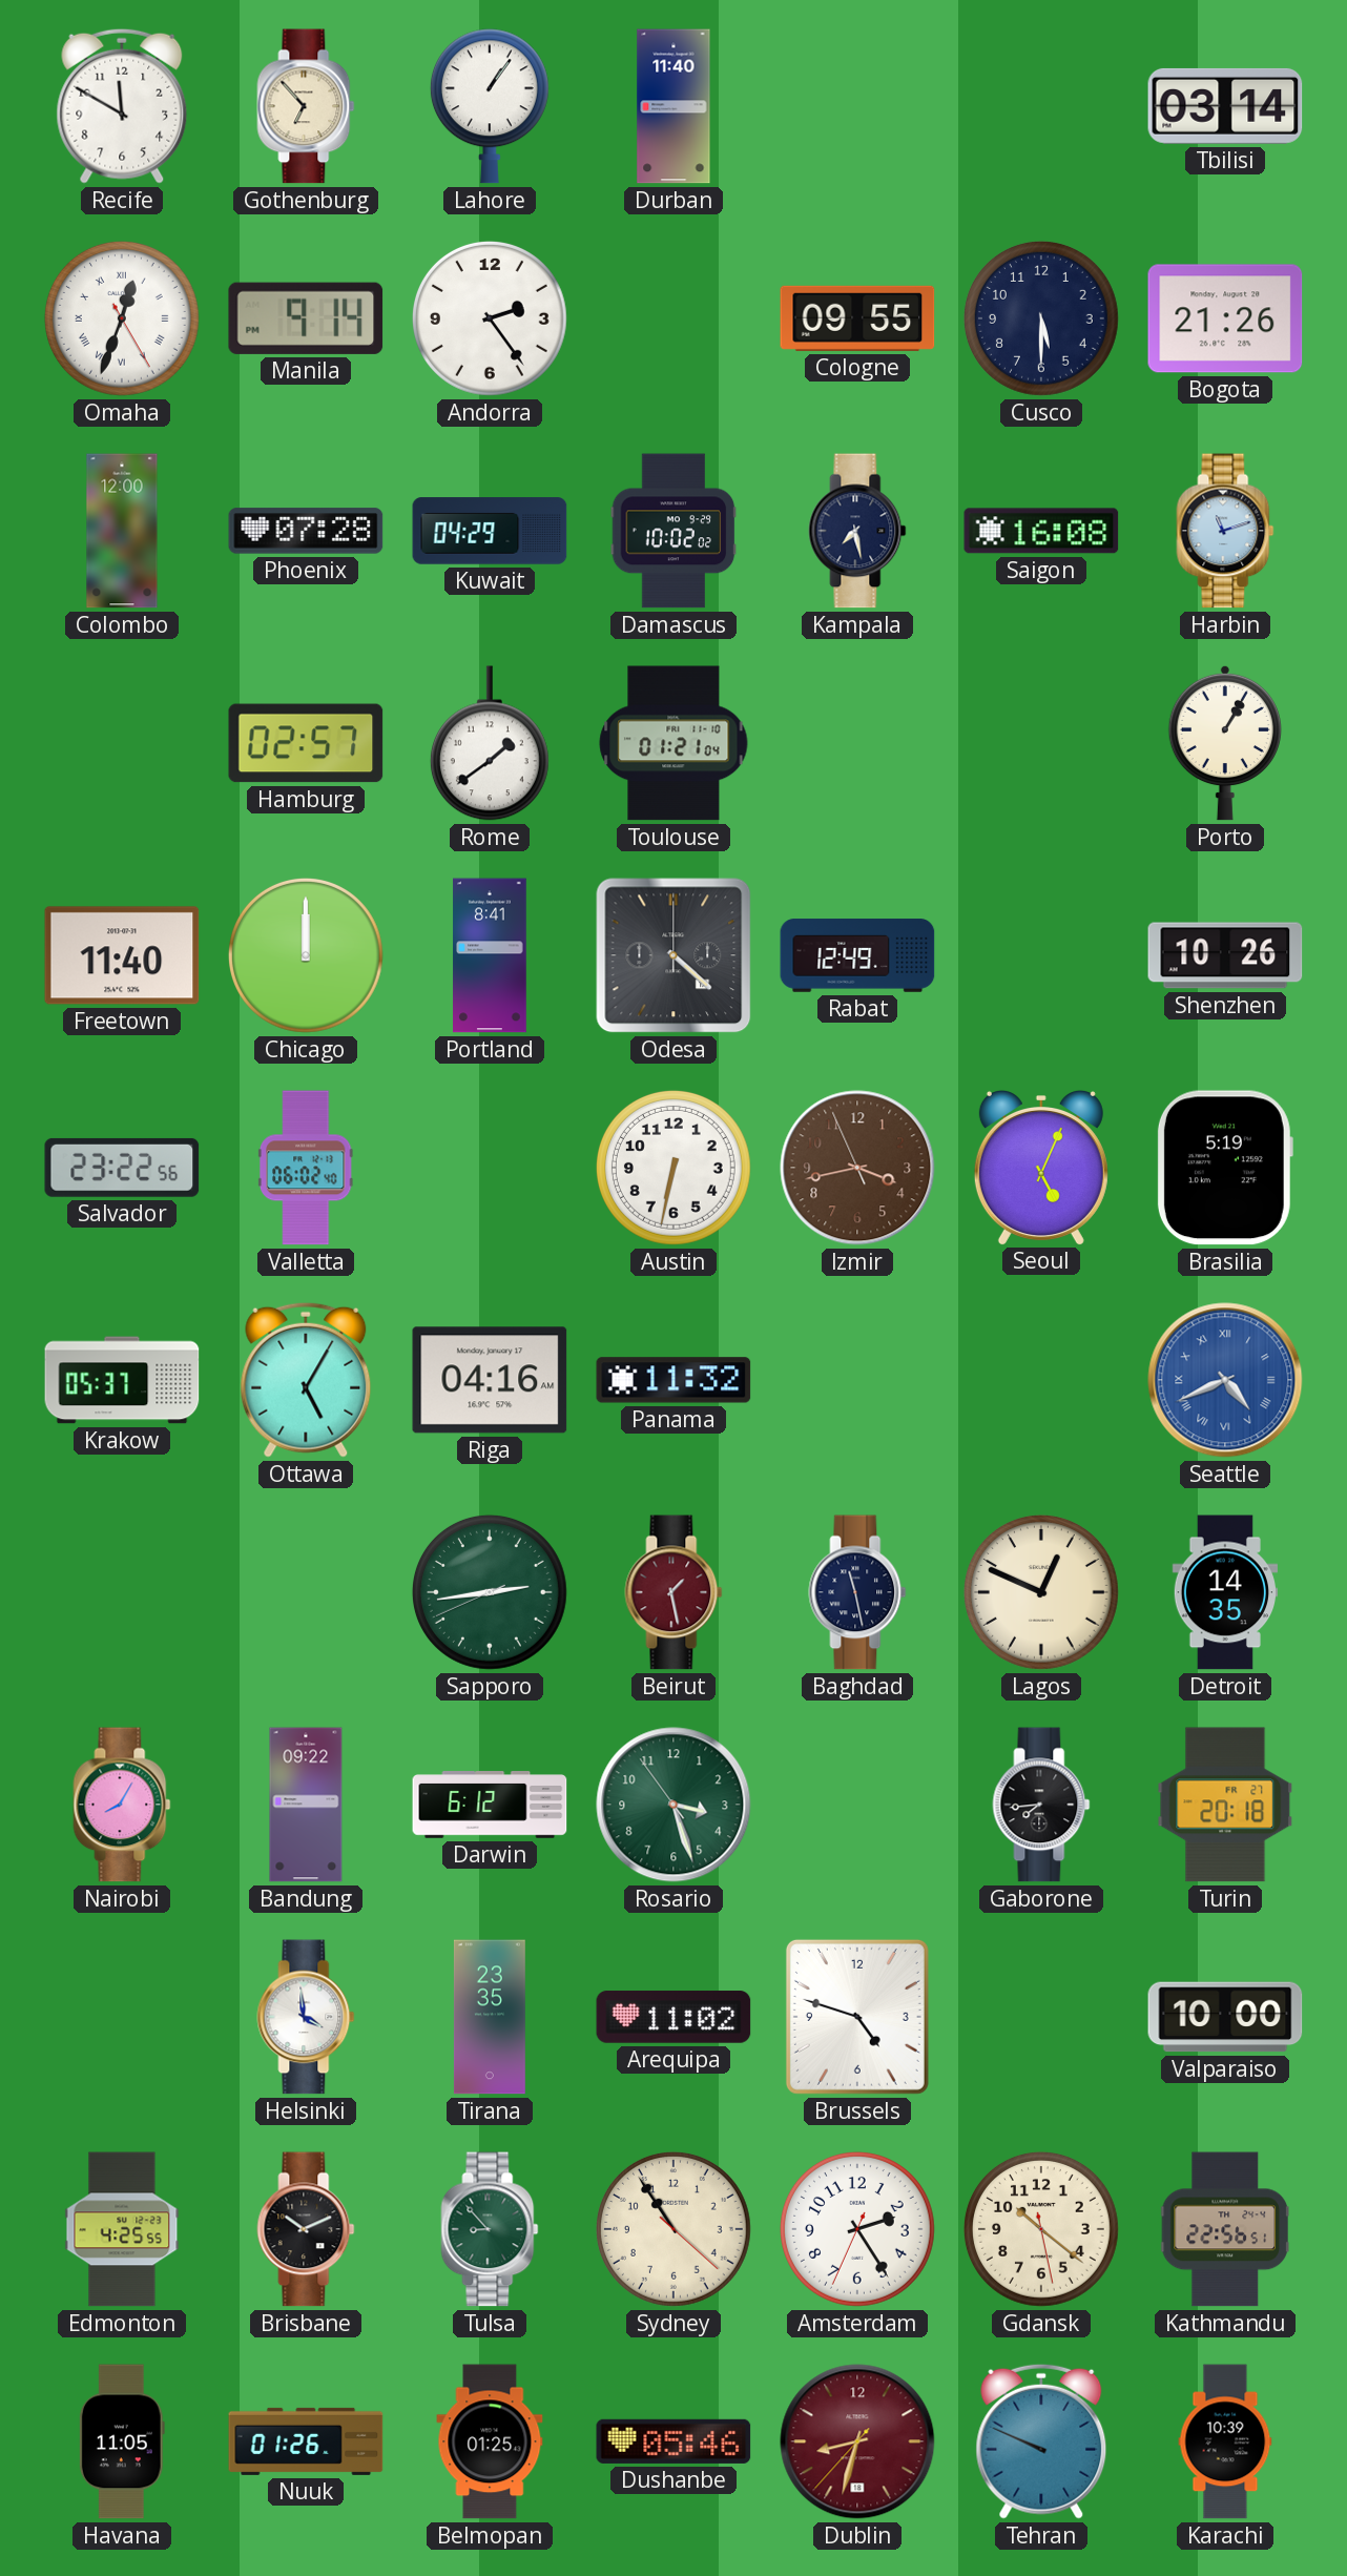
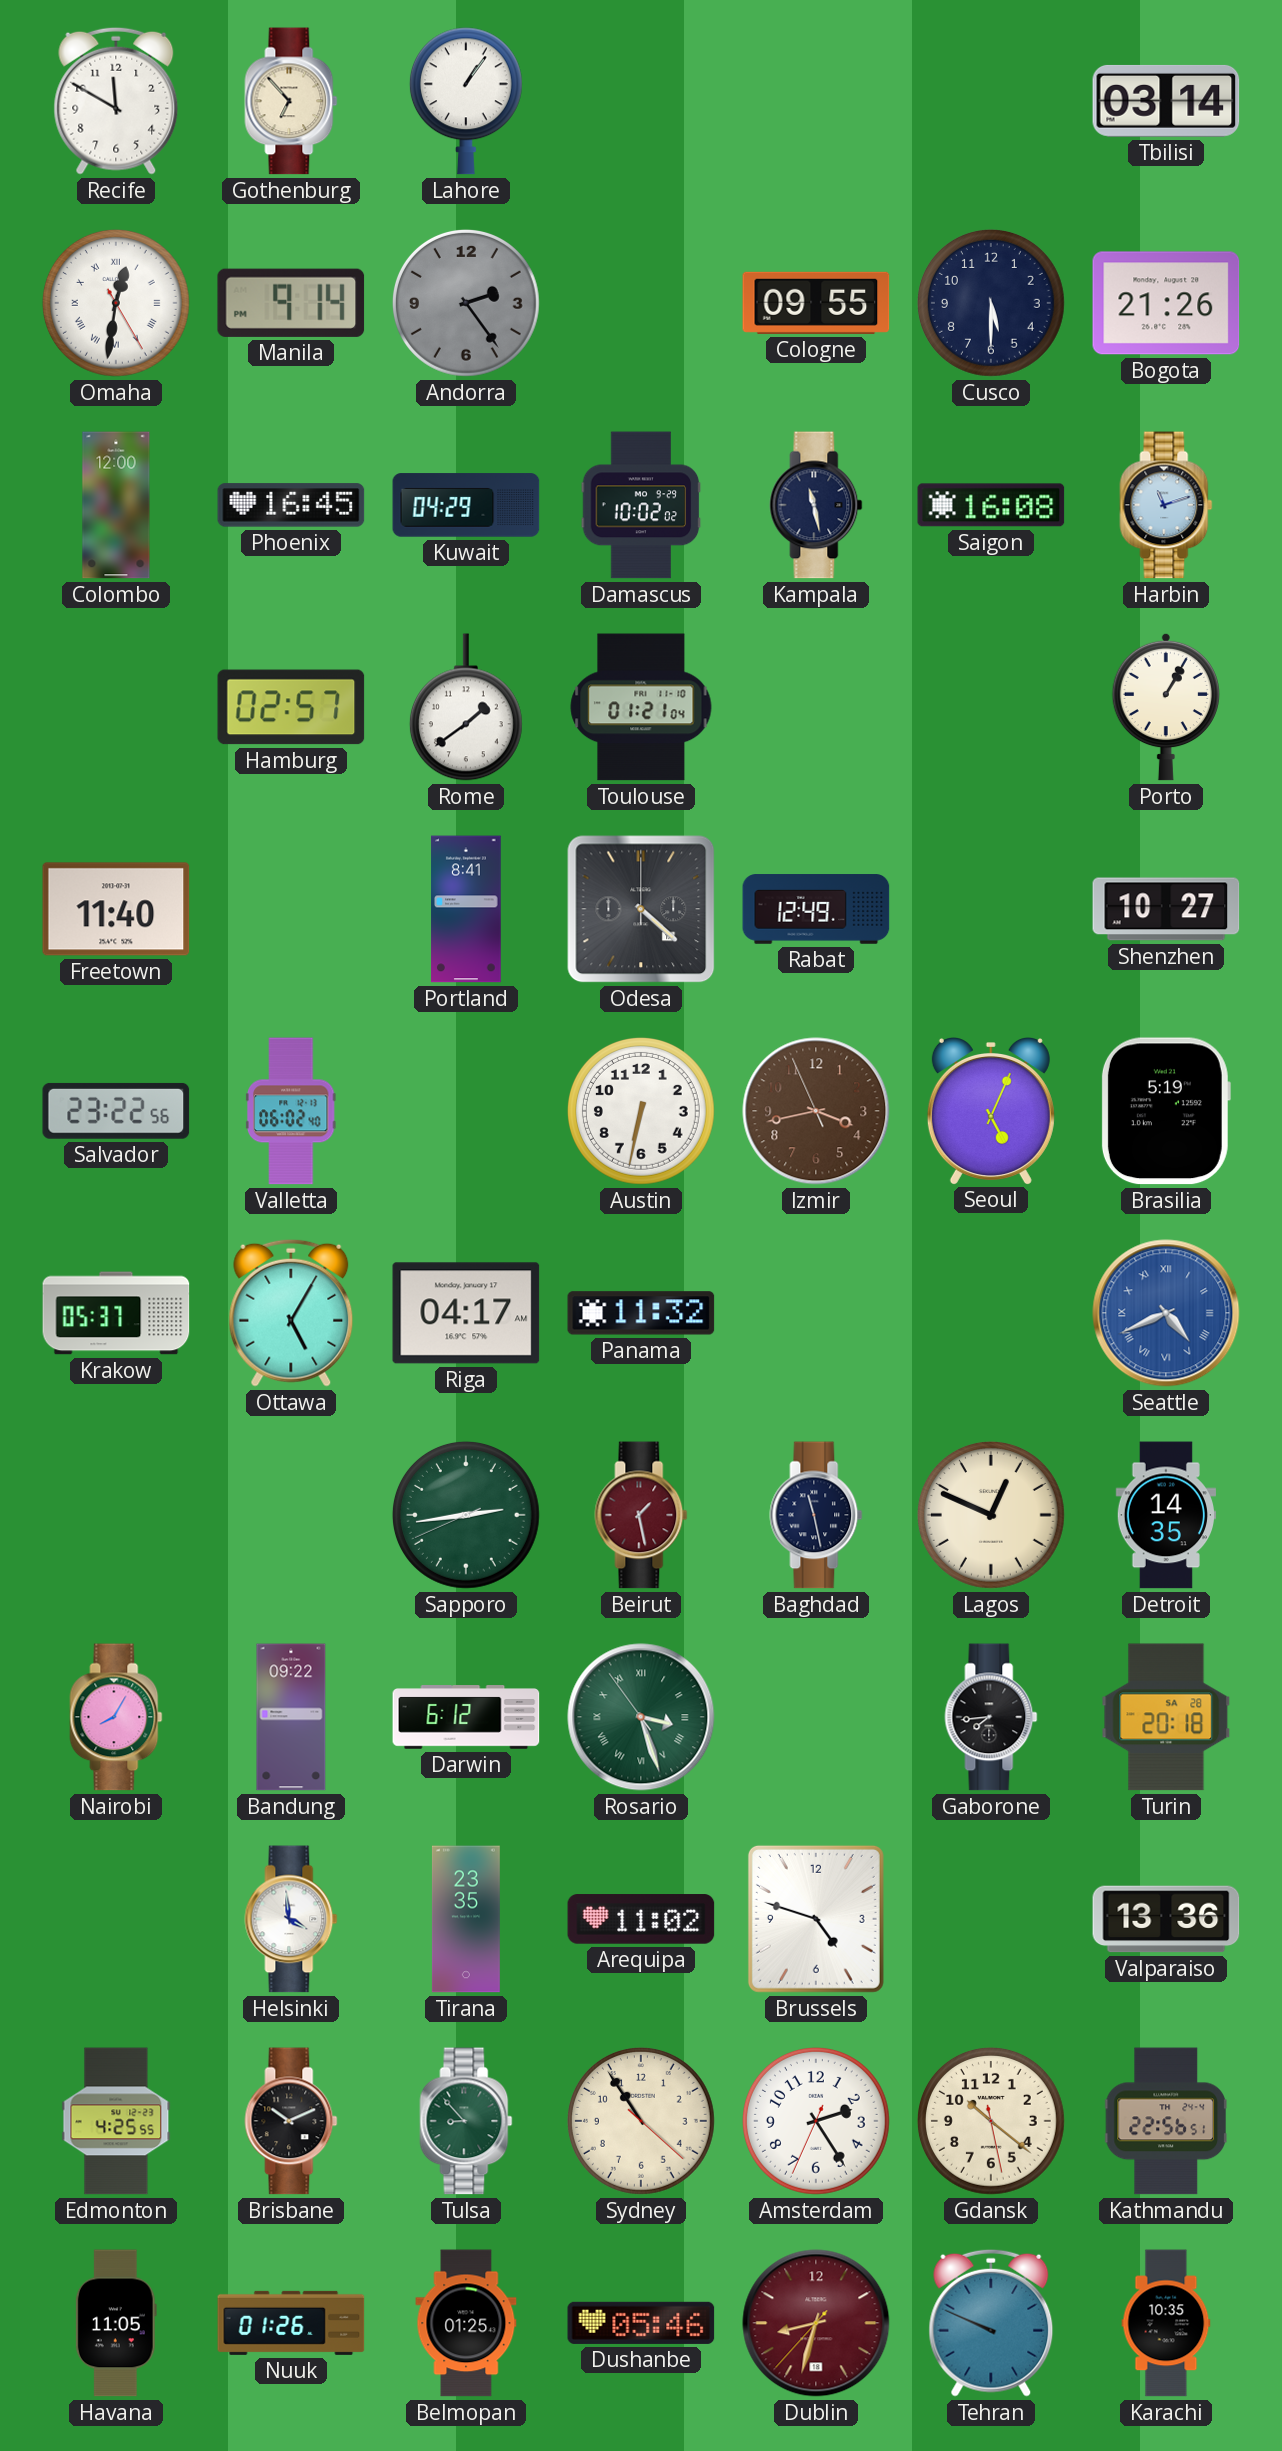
Durban: 11:40 -> none
Omaha: 12:33 -> 12:31
Andorra dial: white -> grey
Phoenix: 07:28 -> 16:45
Kampala: 7:28 -> 11:28
Chicago: 12:00 -> none
Shenzhen: 10:26 -> 10:27
Riga: 04:16 -> 04:17
Rosario numerals: Arabic -> Roman
Turin date: FR 27 -> SA 28
Valparaiso: 10:00 -> 13:36
Karachi: 10:39 -> 10:35
